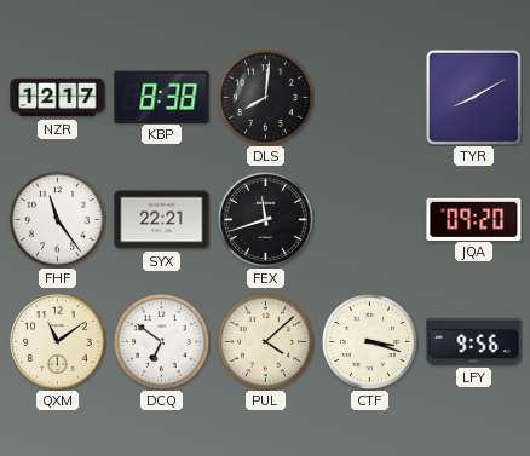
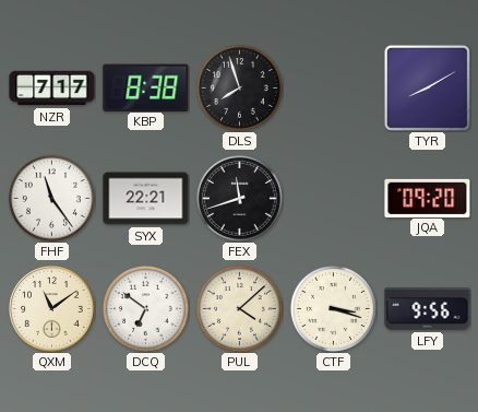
NZR: 12:17 -> 7:17
DLS: 8:01 -> 7:57
